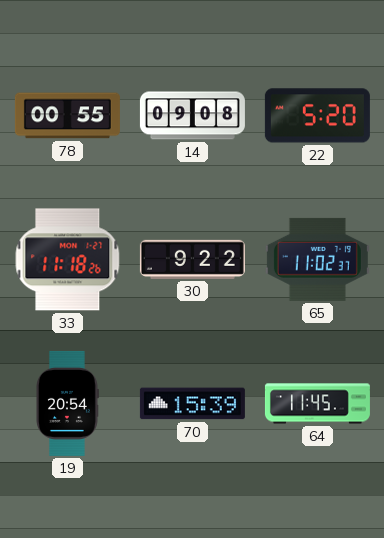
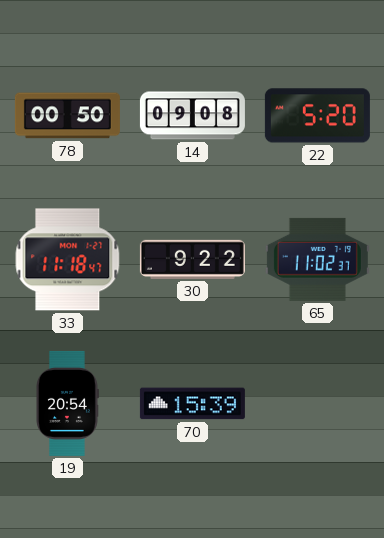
78: 00:55 -> 00:50
33: 11:18:26 -> 11:18:47
64: 11:45 -> none
